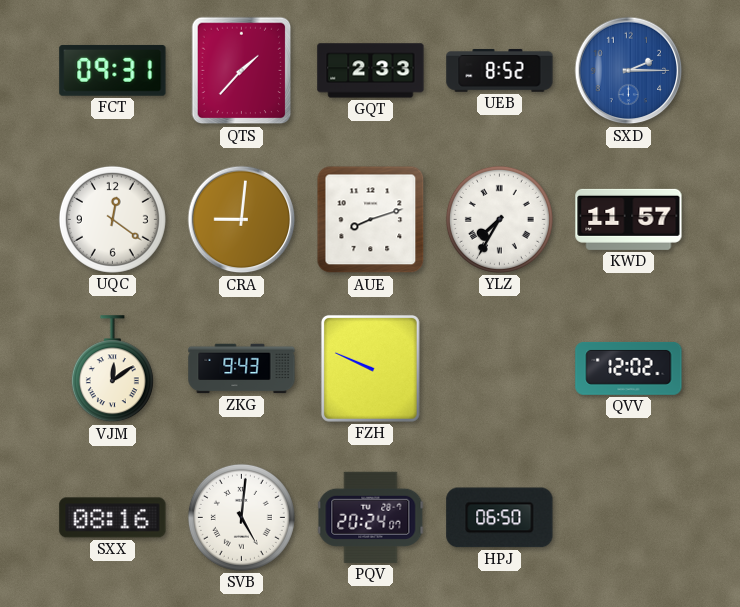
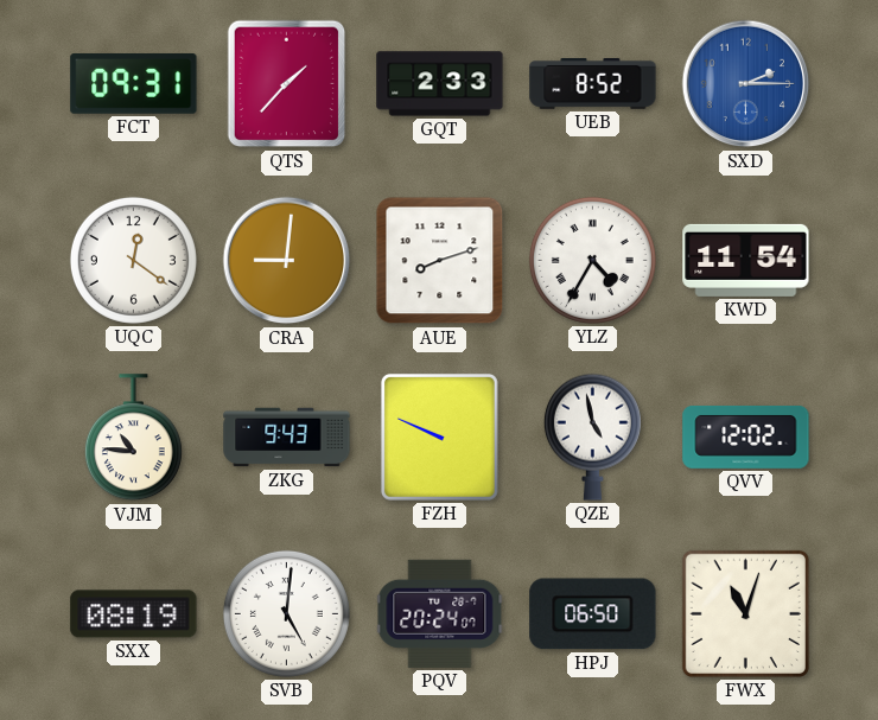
YLZ: 7:35 -> 4:35
KWD: 11:57 -> 11:54
VJM: 12:09 -> 10:46
QZE: none -> 4:58
SXX: 08:16 -> 08:19
FWX: none -> 11:03
